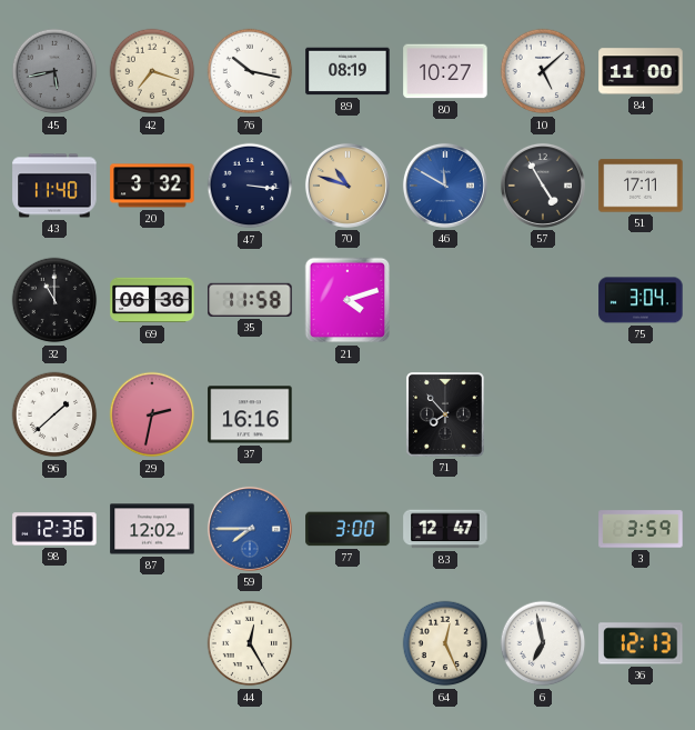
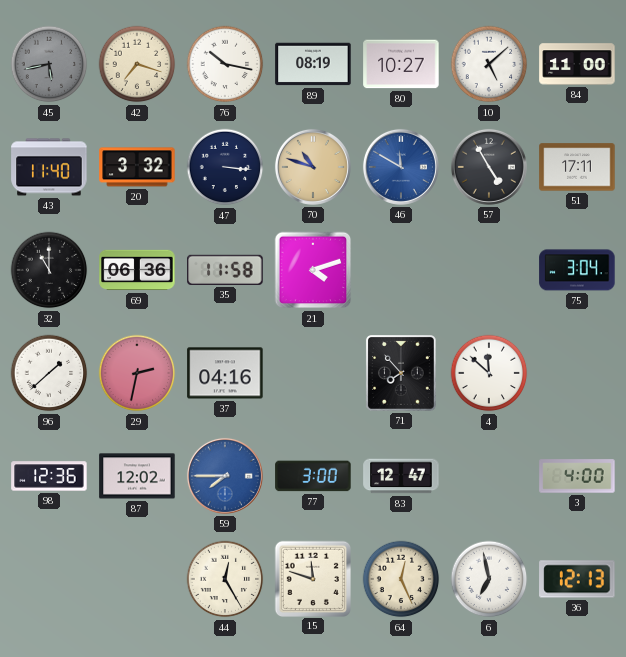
37: 16:16 -> 04:16
4: none -> 11:52
3: 3:59 -> 4:00
15: none -> 11:48
